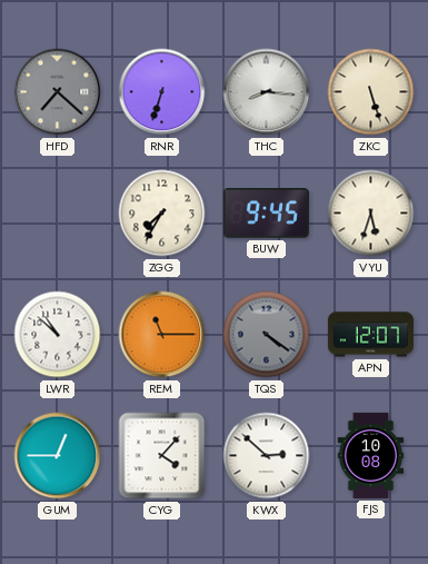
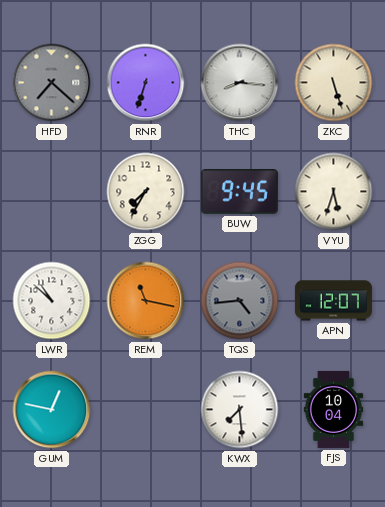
REM: 11:15 -> 11:17
TQS: 4:21 -> 4:44
GUM: 12:45 -> 12:47
CYG: 4:07 -> none
KWX: 2:52 -> 7:29
FJS: 10:08 -> 10:04
